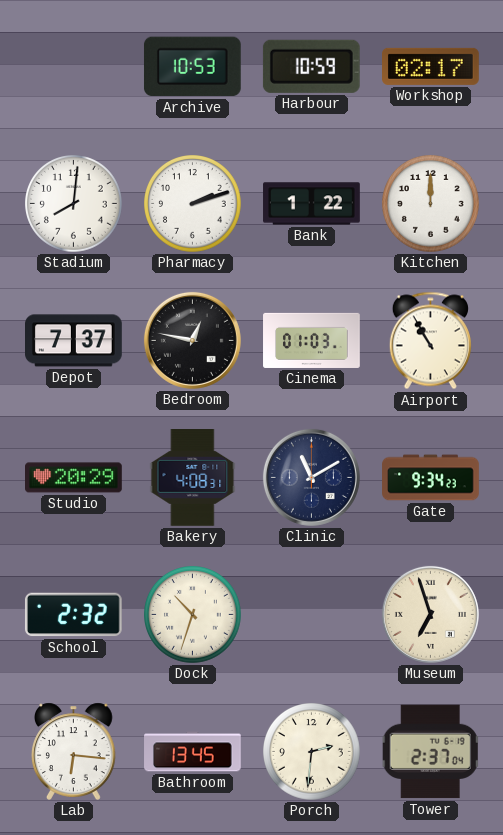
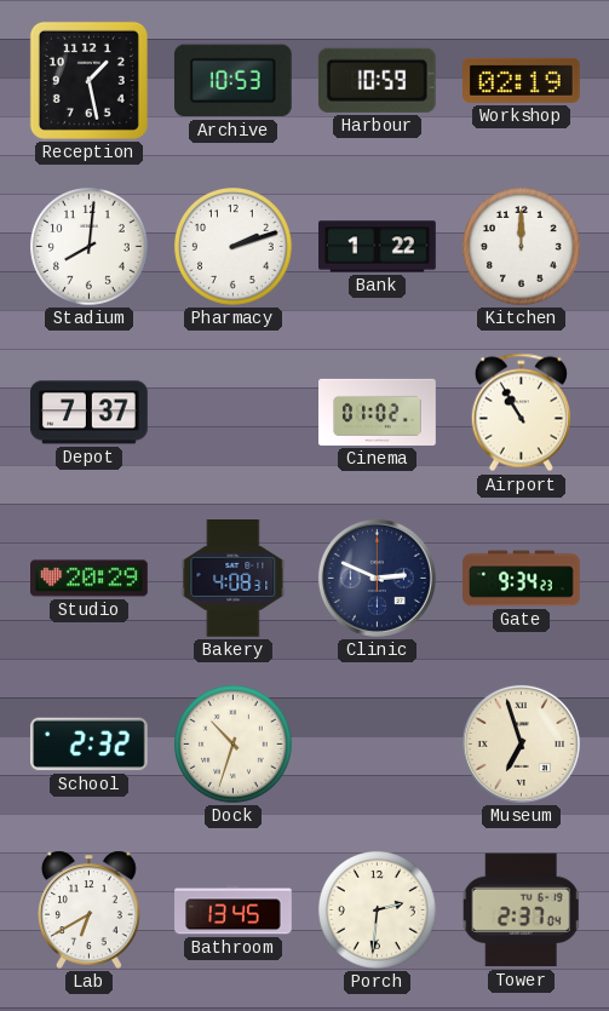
Reception: none -> 1:28
Workshop: 02:17 -> 02:19
Bedroom: 12:47 -> none
Cinema: 01:03 -> 01:02
Clinic: 11:10 -> 2:49
Lab: 6:16 -> 6:40
